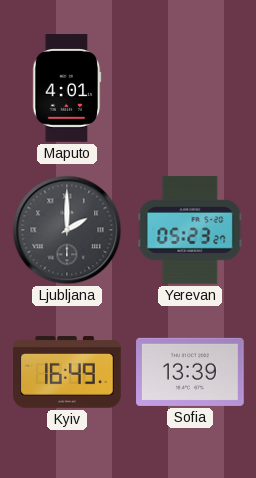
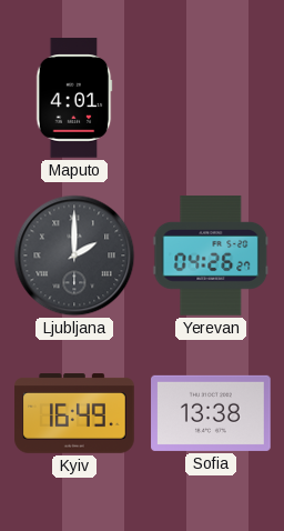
Yerevan: 05:23 -> 04:26
Sofia: 13:39 -> 13:38
